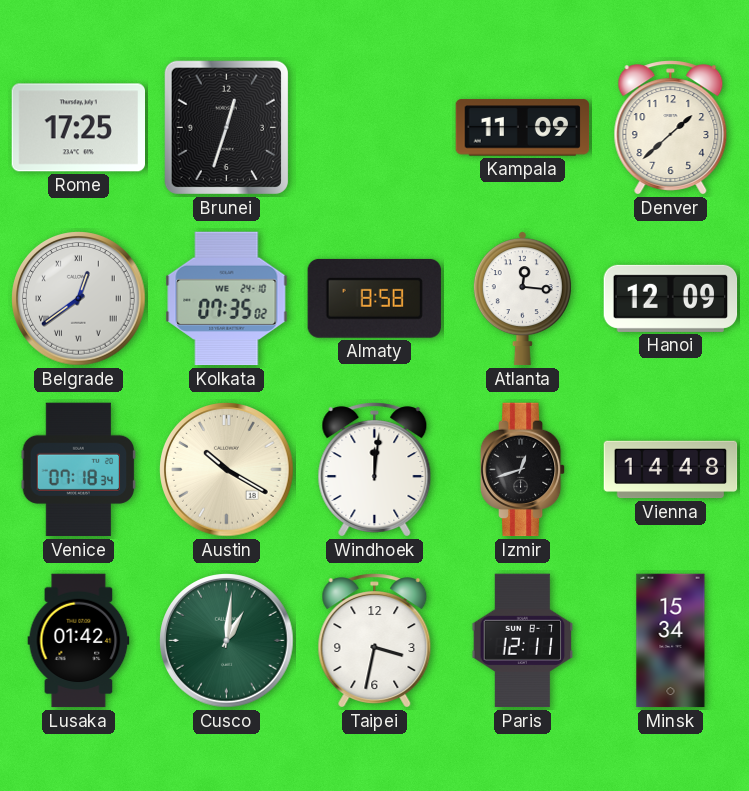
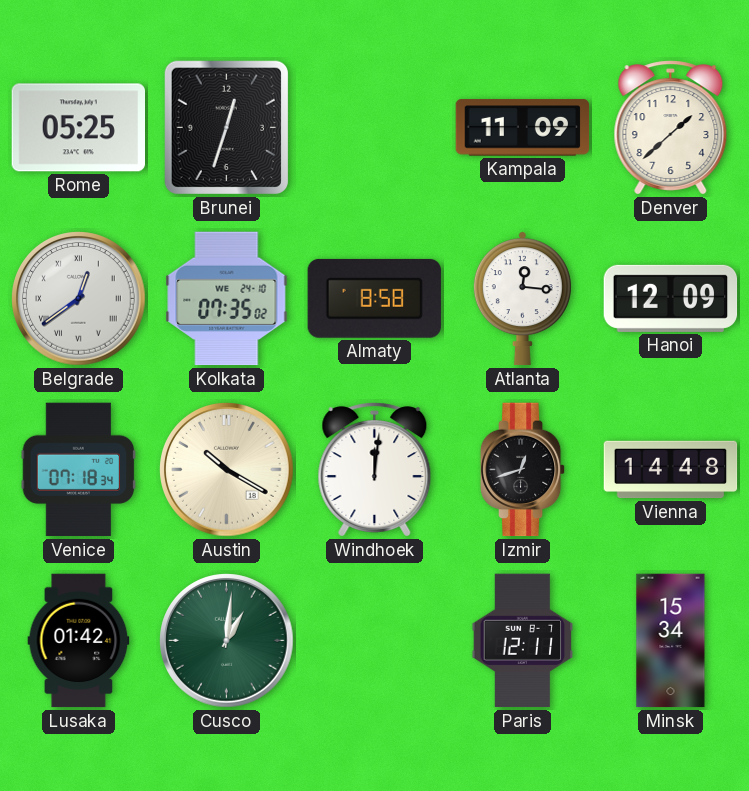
Rome: 17:25 -> 05:25
Taipei: 3:32 -> none
